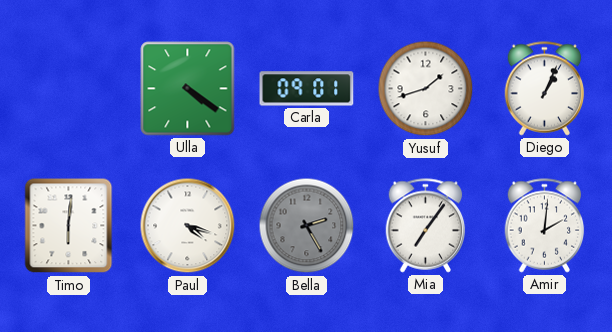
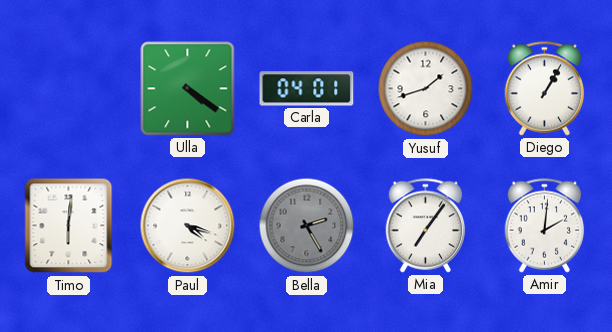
Carla: 09:01 -> 04:01
Diego: 1:04 -> 1:05
